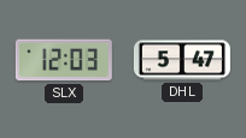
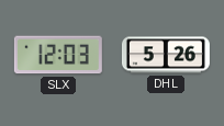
DHL: 5:47 -> 5:26
